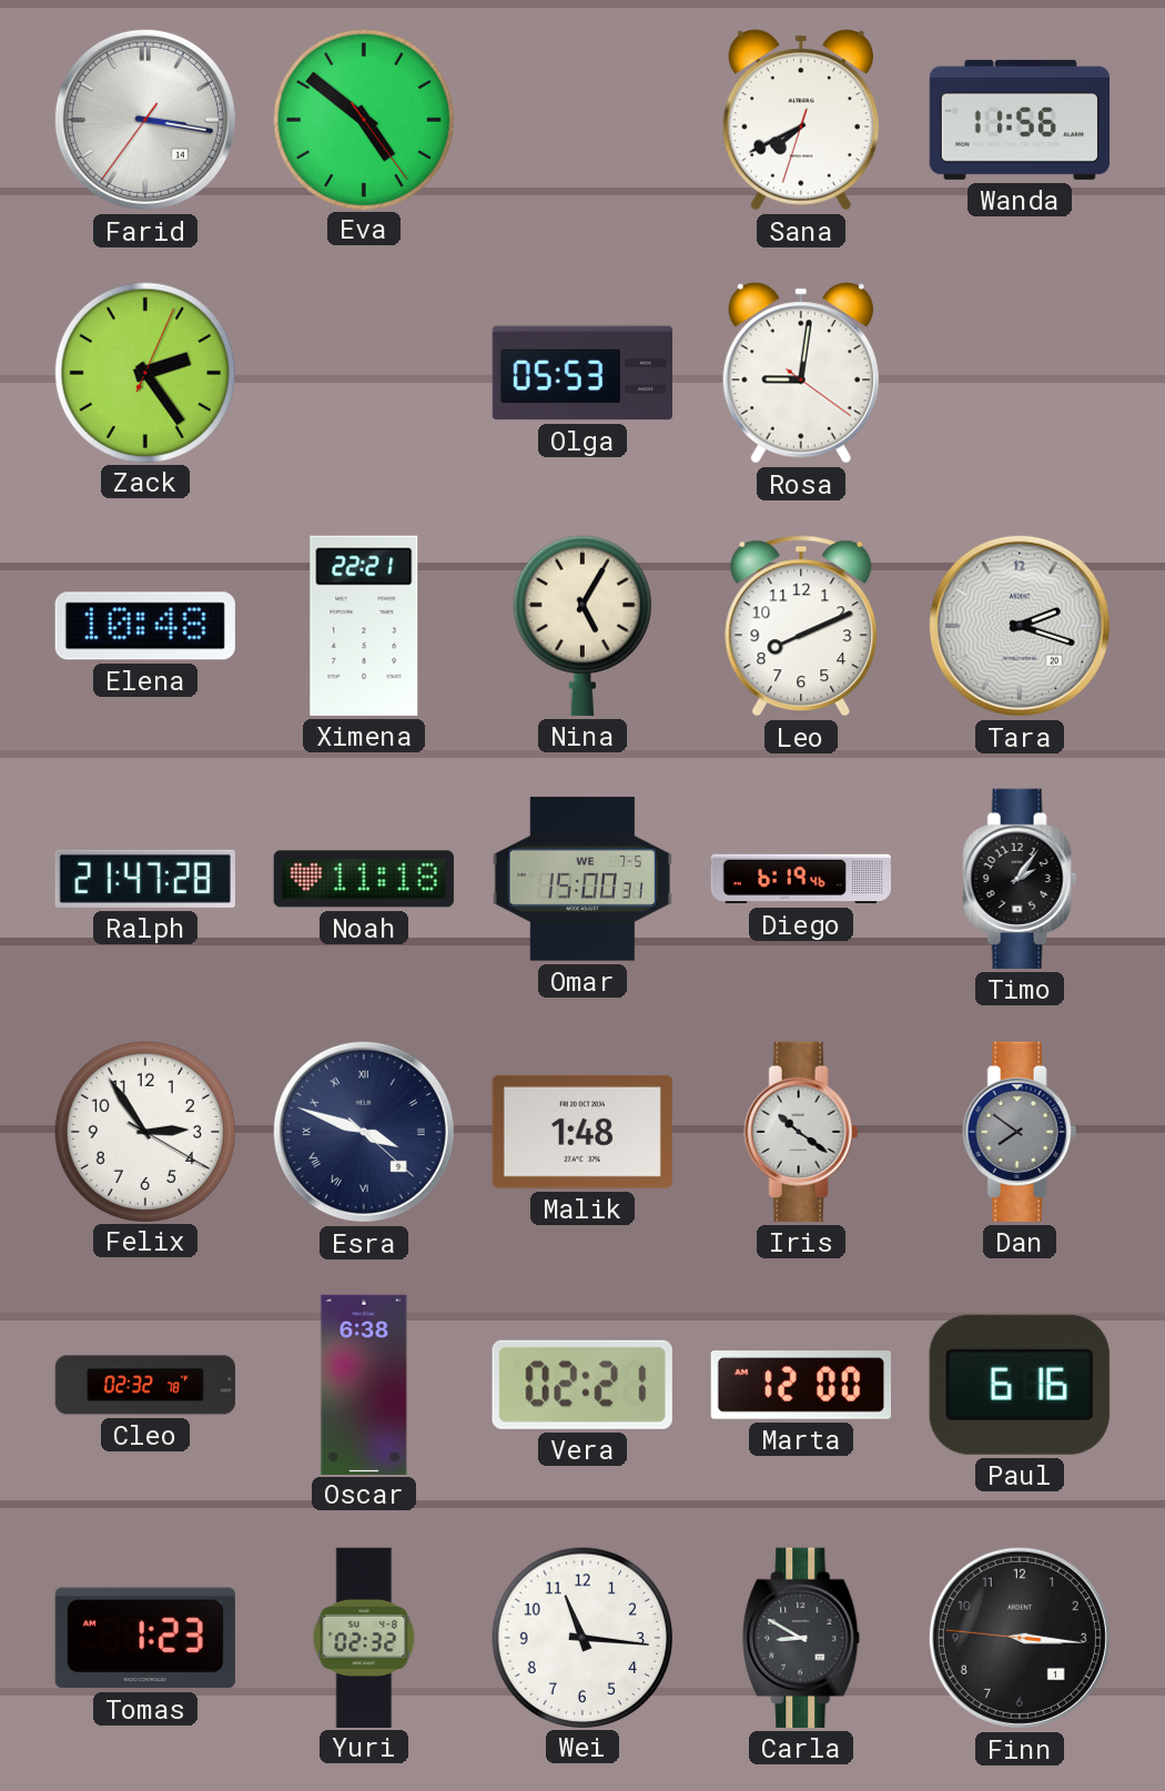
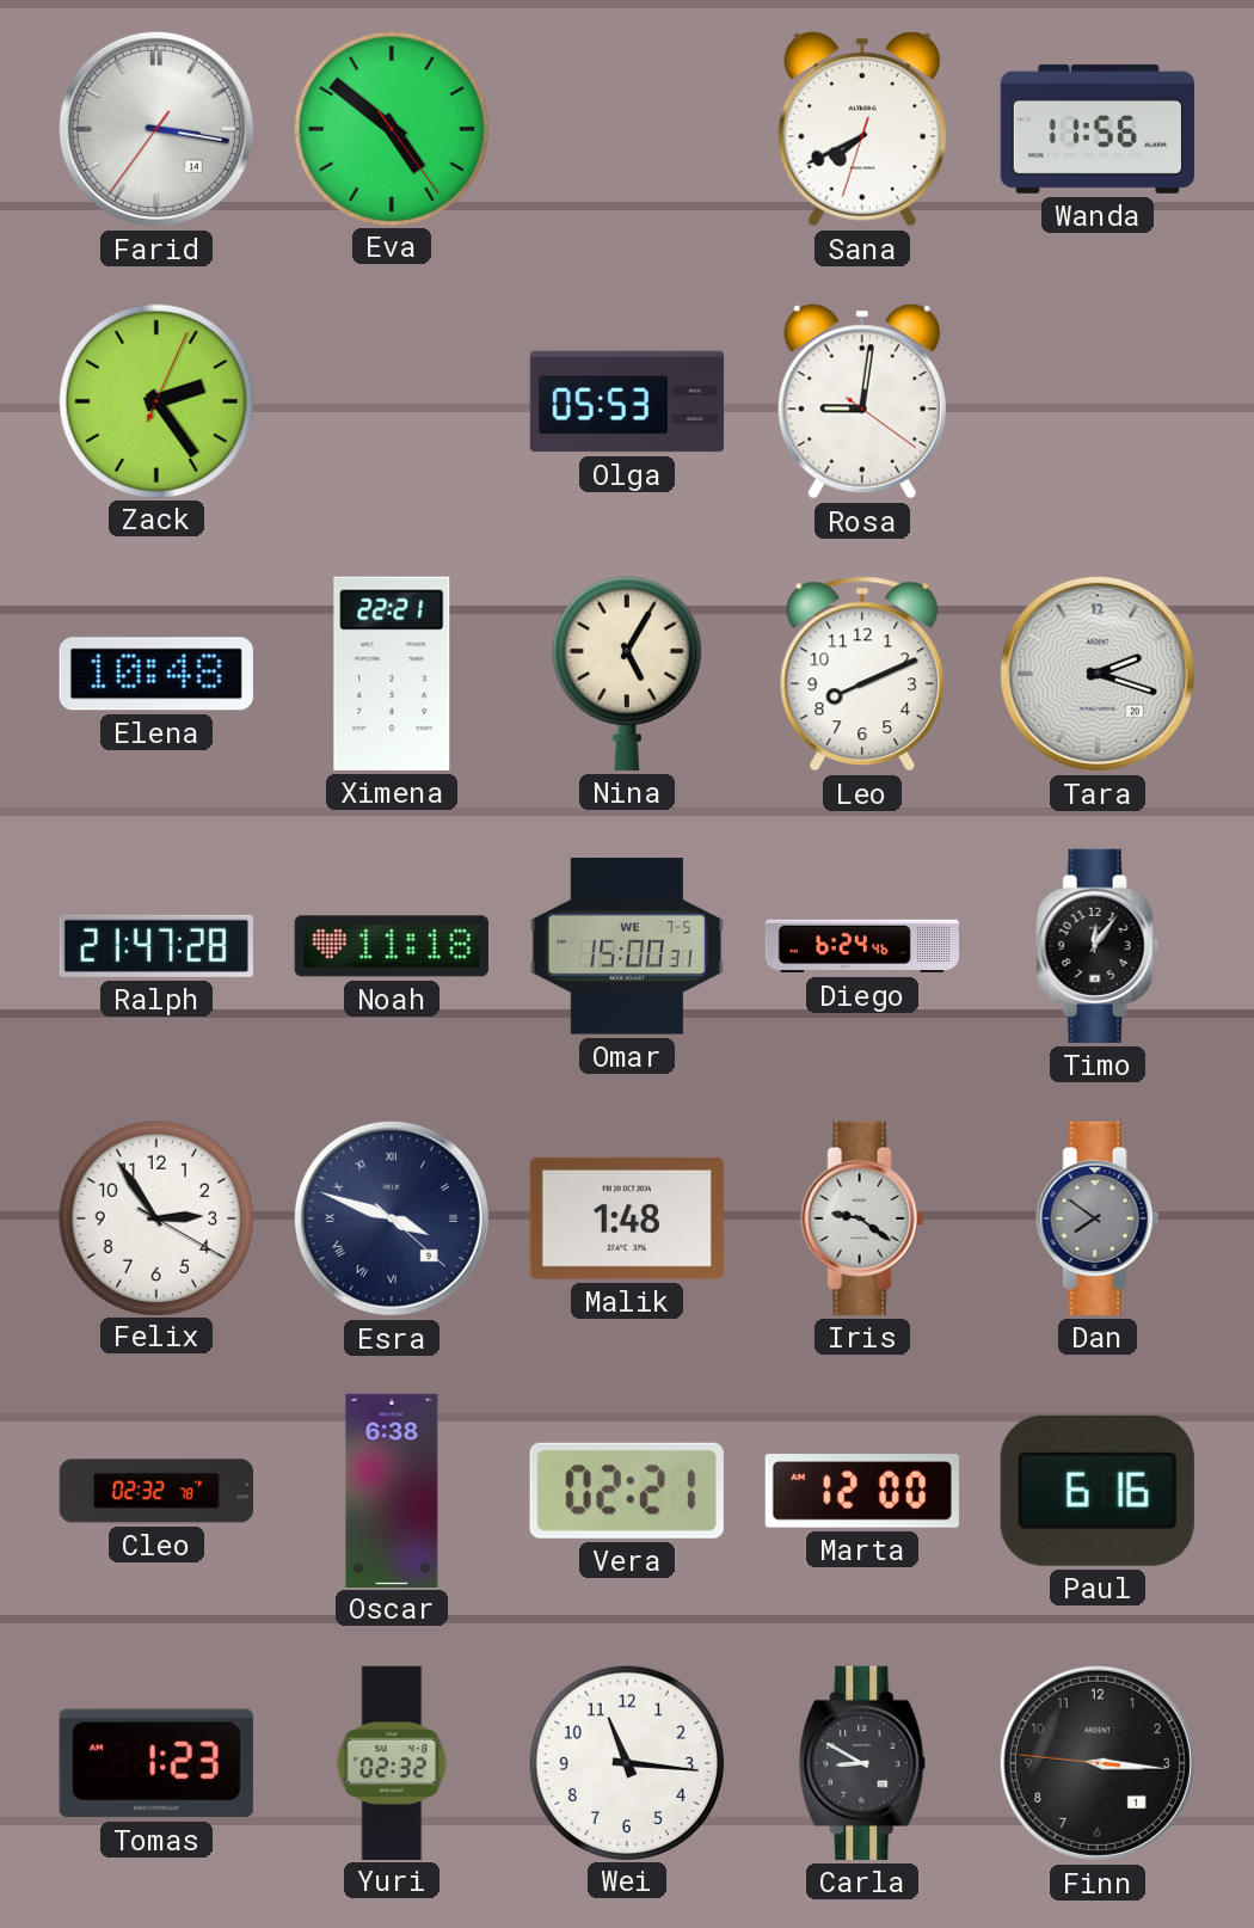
Diego: 6:19 -> 6:24
Timo: 2:06 -> 12:06
Iris: 10:21 -> 9:21
